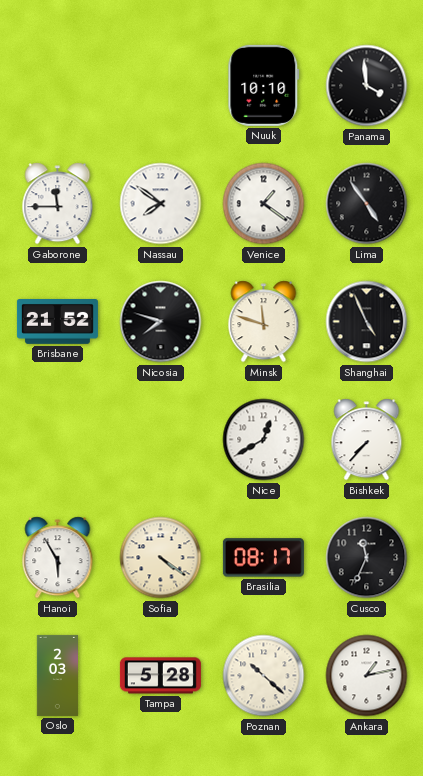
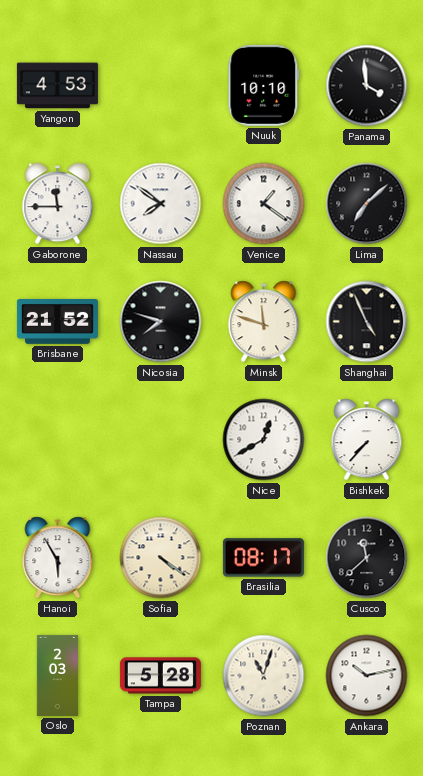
Yangon: none -> 4:53
Lima: 4:54 -> 7:08
Cusco: 11:34 -> 11:38
Poznan: 10:22 -> 11:03
Ankara: 1:13 -> 10:13
